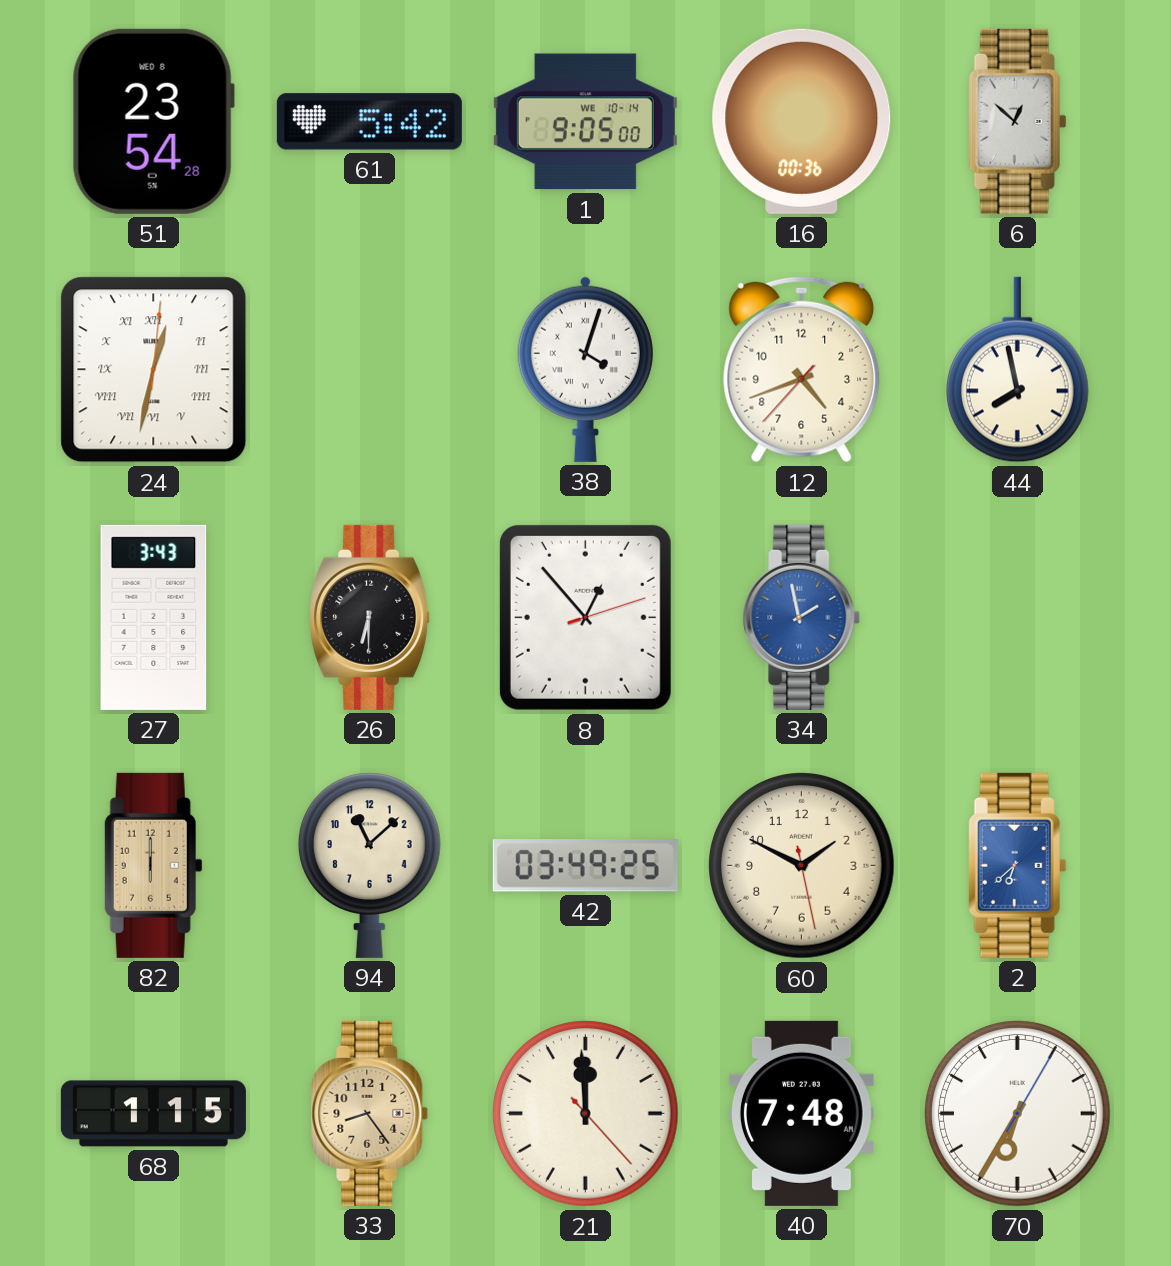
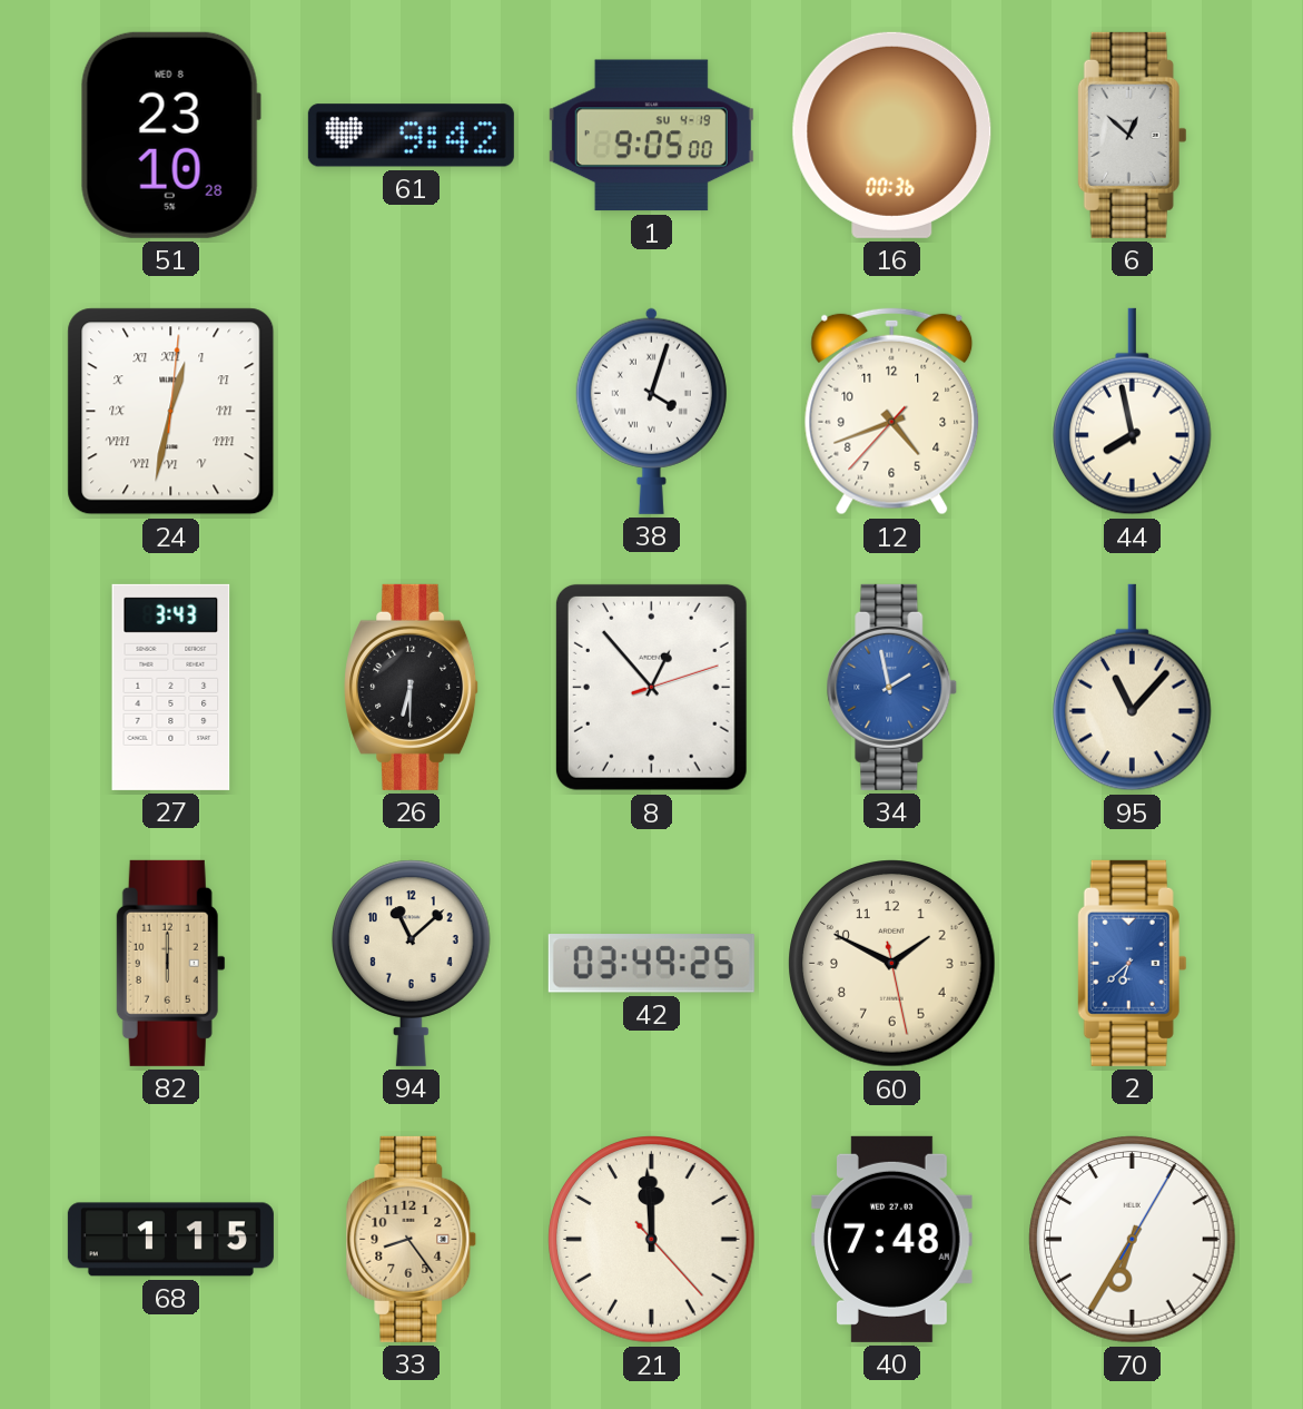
51: 23:54 -> 23:10
61: 5:42 -> 9:42
1 date: WE 10-14 -> SU 4-19
95: none -> 11:07
